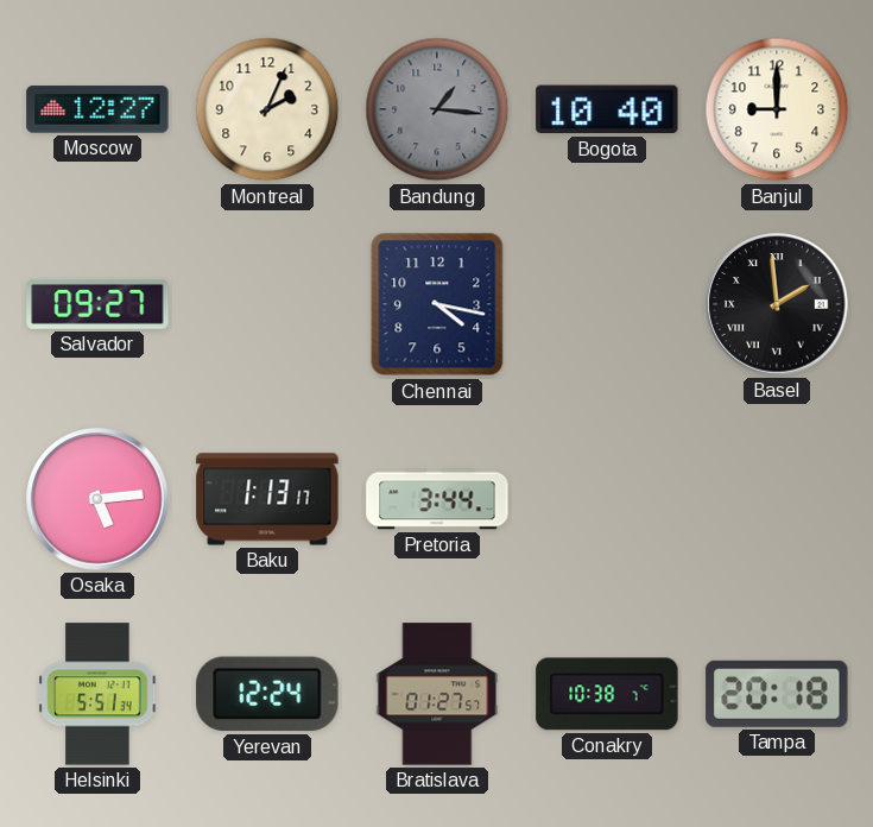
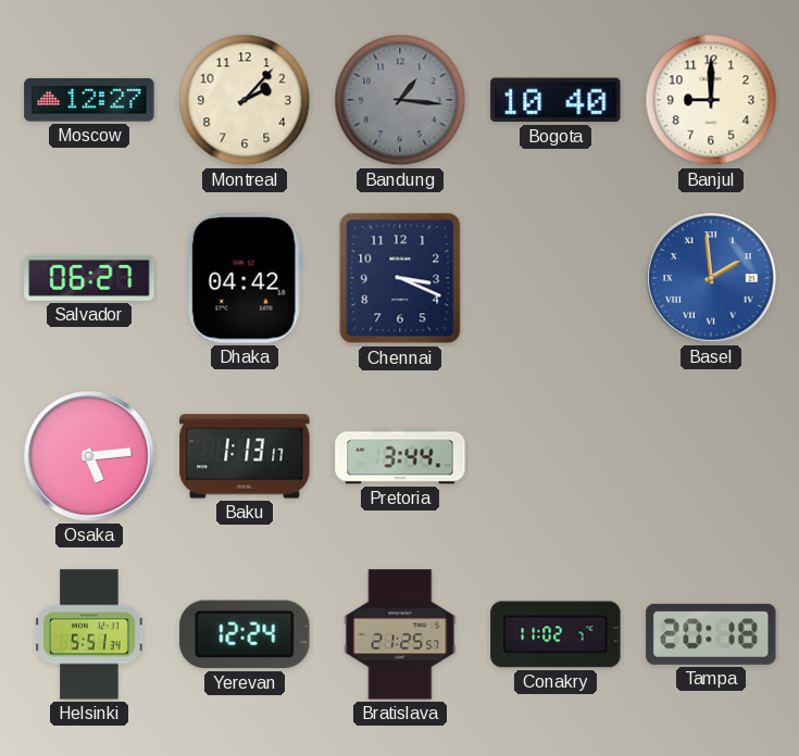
Montreal: 2:04 -> 2:07
Salvador: 09:27 -> 06:27
Dhaka: none -> 04:42
Chennai: 4:17 -> 3:19
Basel dial: black -> blue
Bratislava: 01:27 -> 21:25
Conakry: 10:38 -> 11:02
